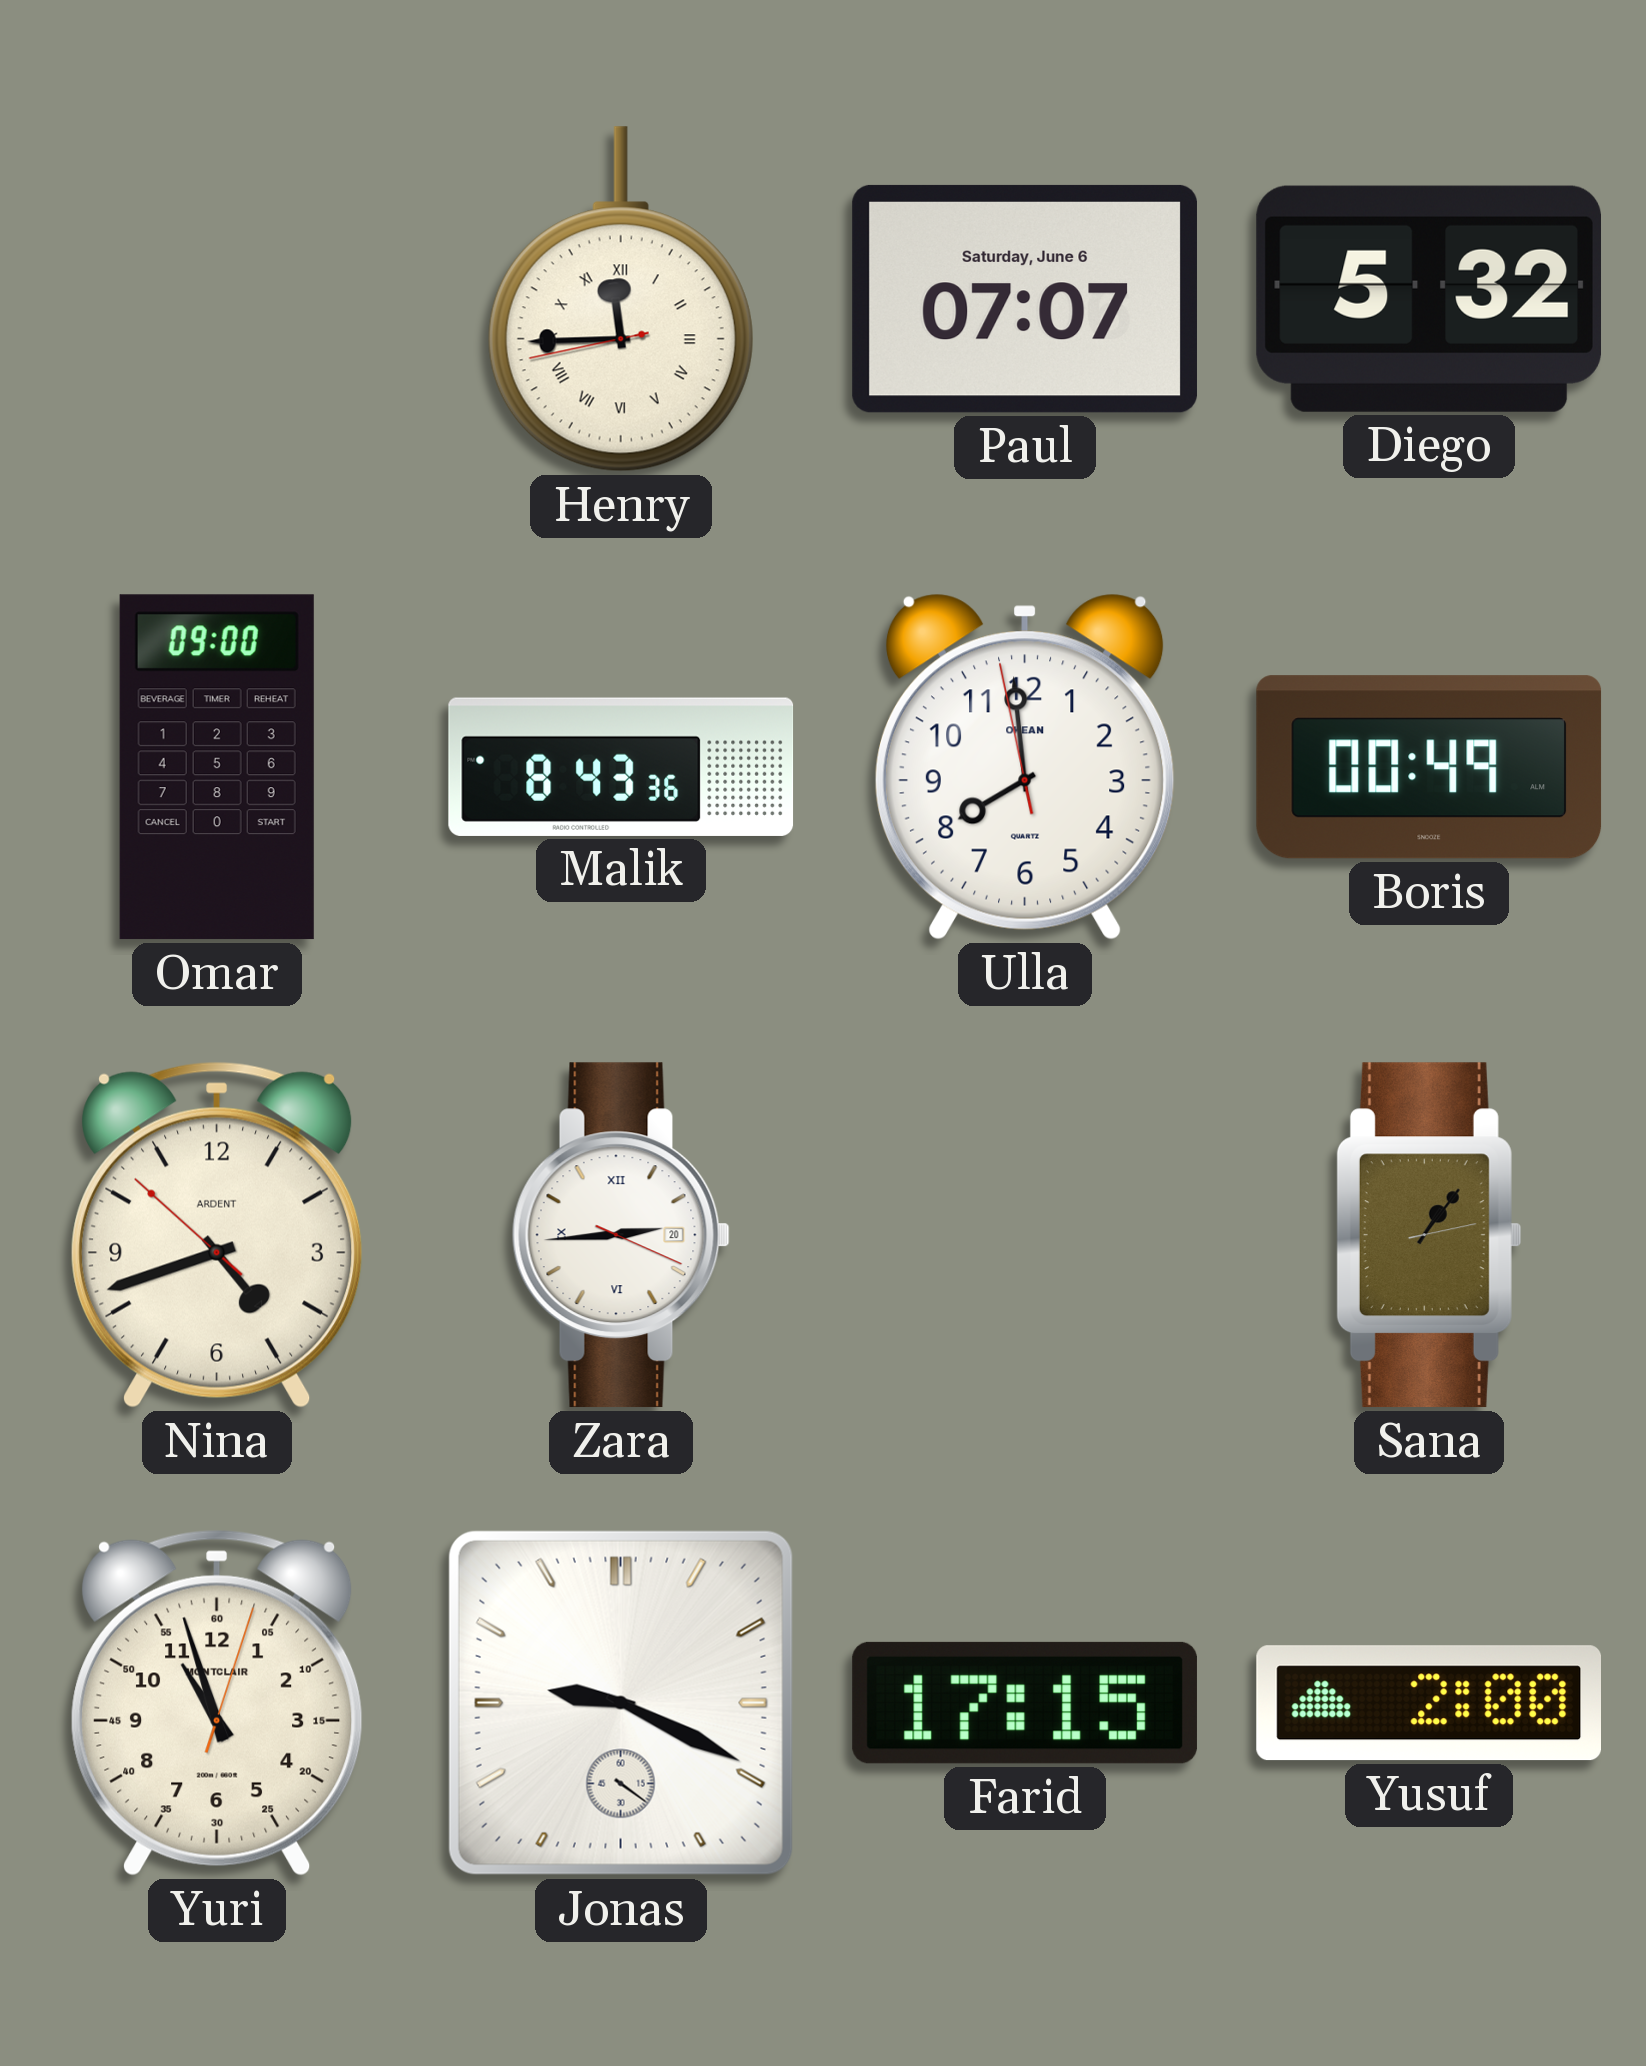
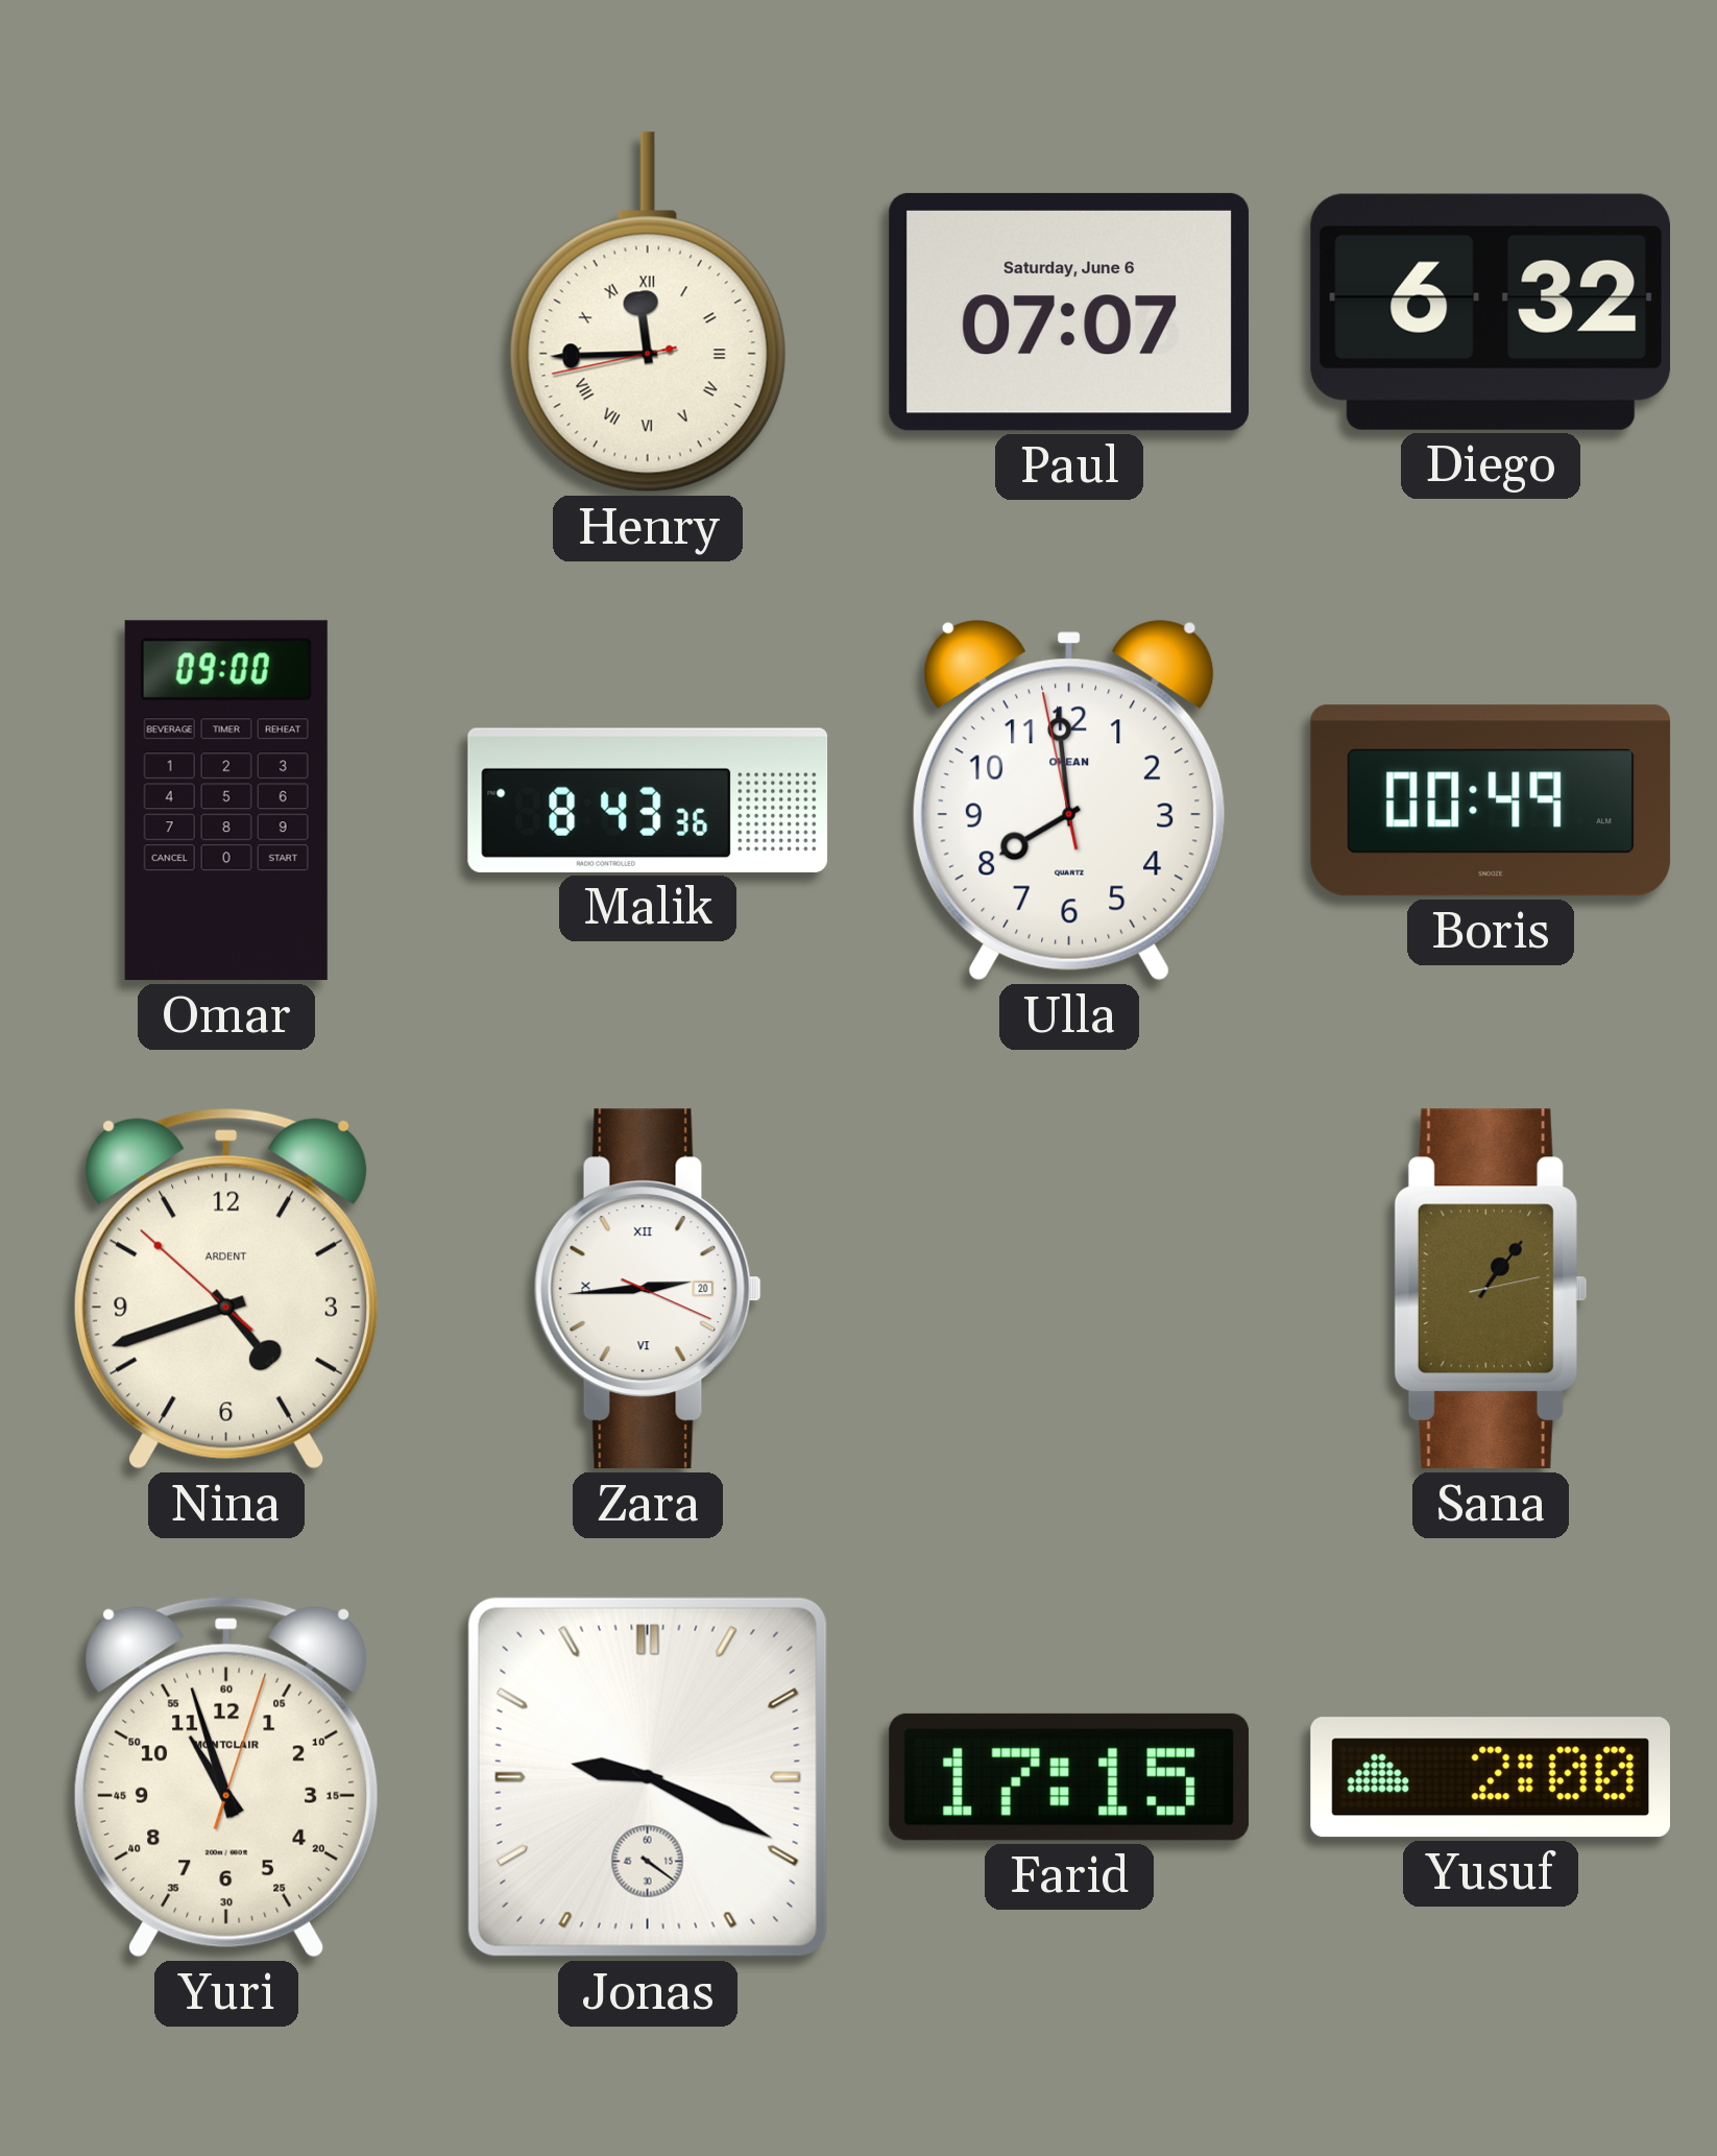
Diego: 5:32 -> 6:32
